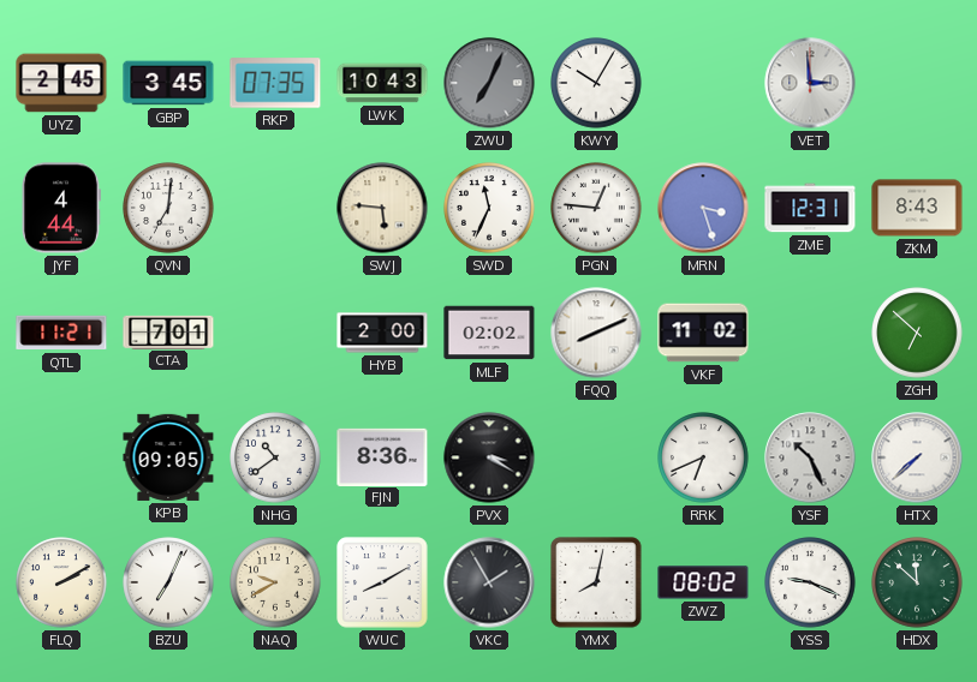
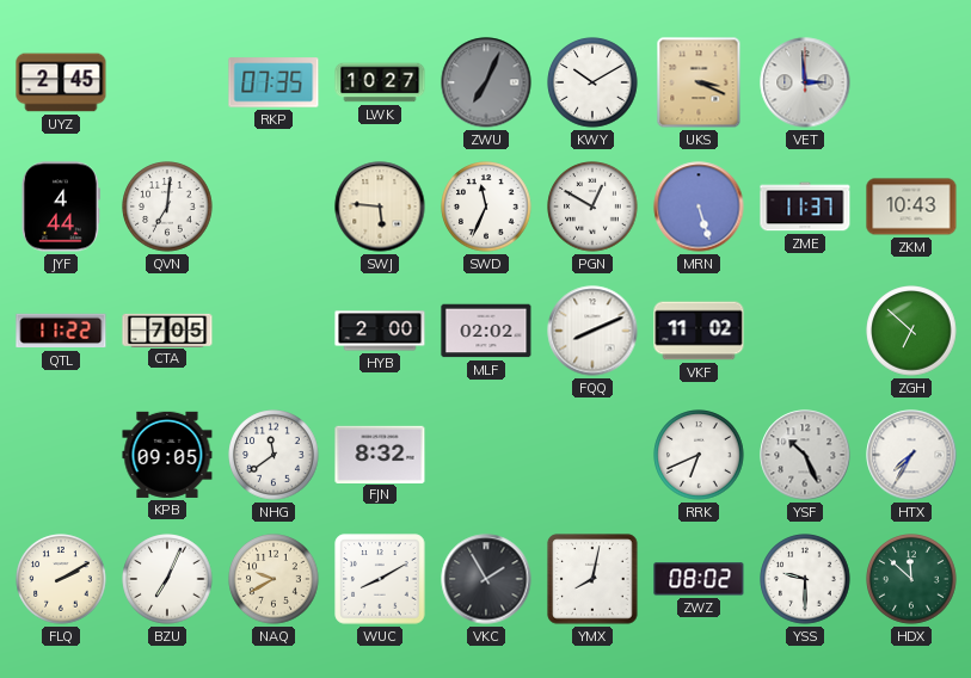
GBP: 3:45 -> none
LWK: 10:43 -> 10:27
KWY: 10:05 -> 10:10
UKS: none -> 3:19
PGN: 12:46 -> 12:50
MRN: 3:27 -> 5:27
ZME: 12:31 -> 11:37
ZKM: 8:43 -> 10:43
QTL: 11:21 -> 11:22
CTA: 7:01 -> 7:05
NHG: 10:39 -> 11:39
FJN: 8:36 -> 8:32
PVX: 3:20 -> none
HTX: 7:38 -> 7:35
YSS: 9:19 -> 9:30
